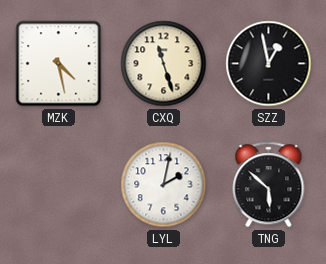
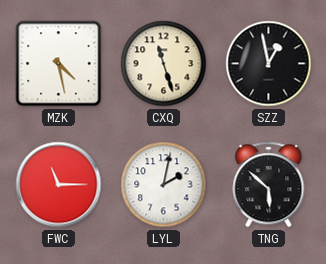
FWC: none -> 11:15
